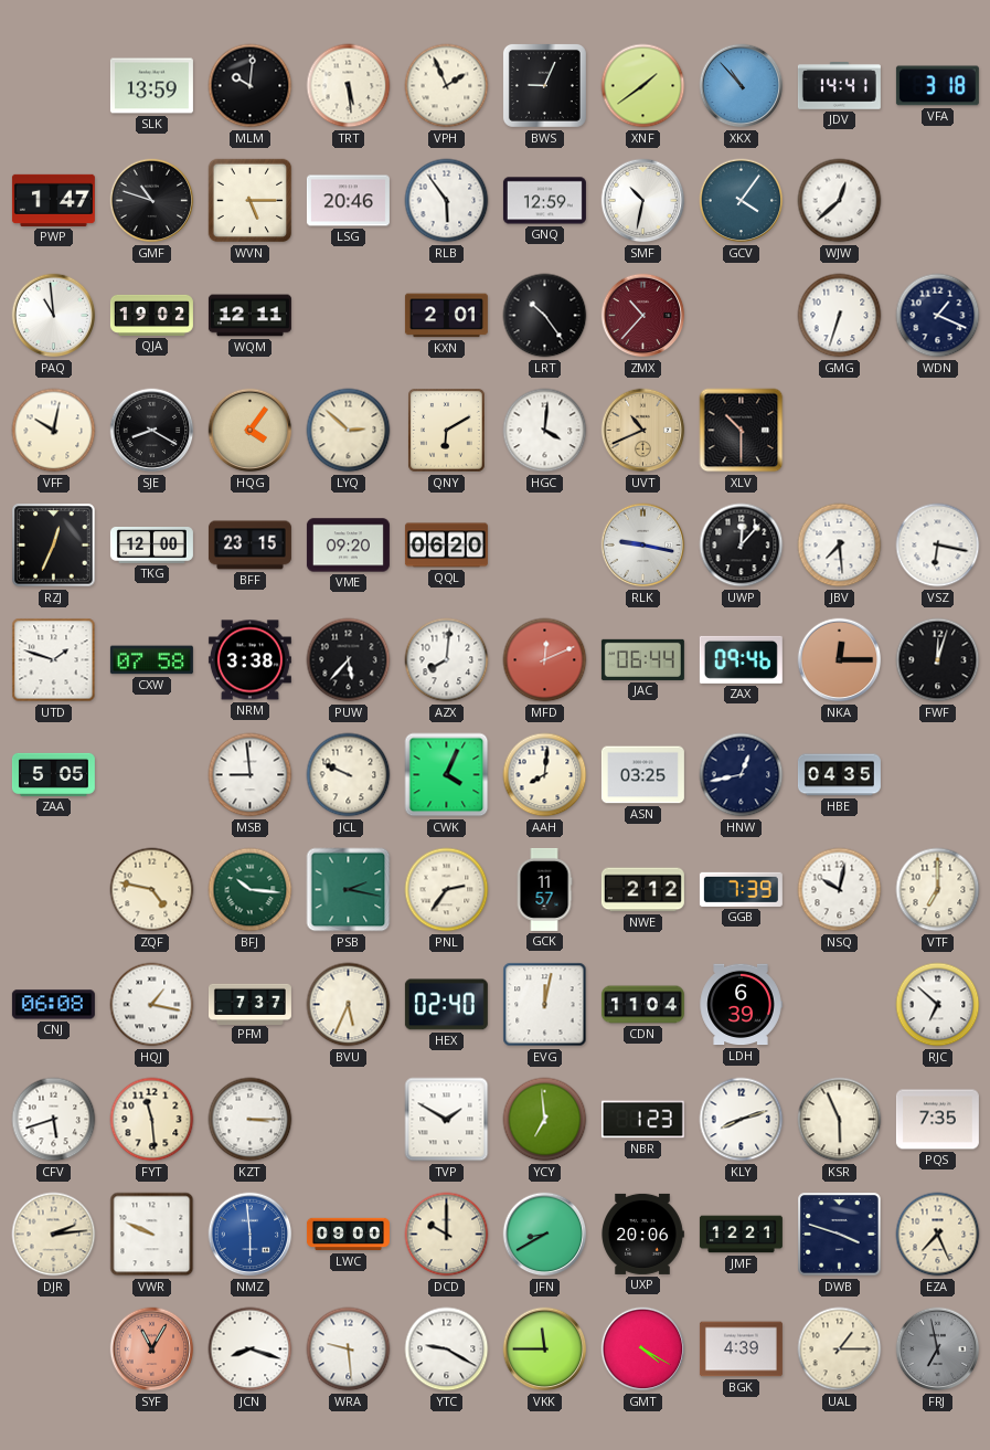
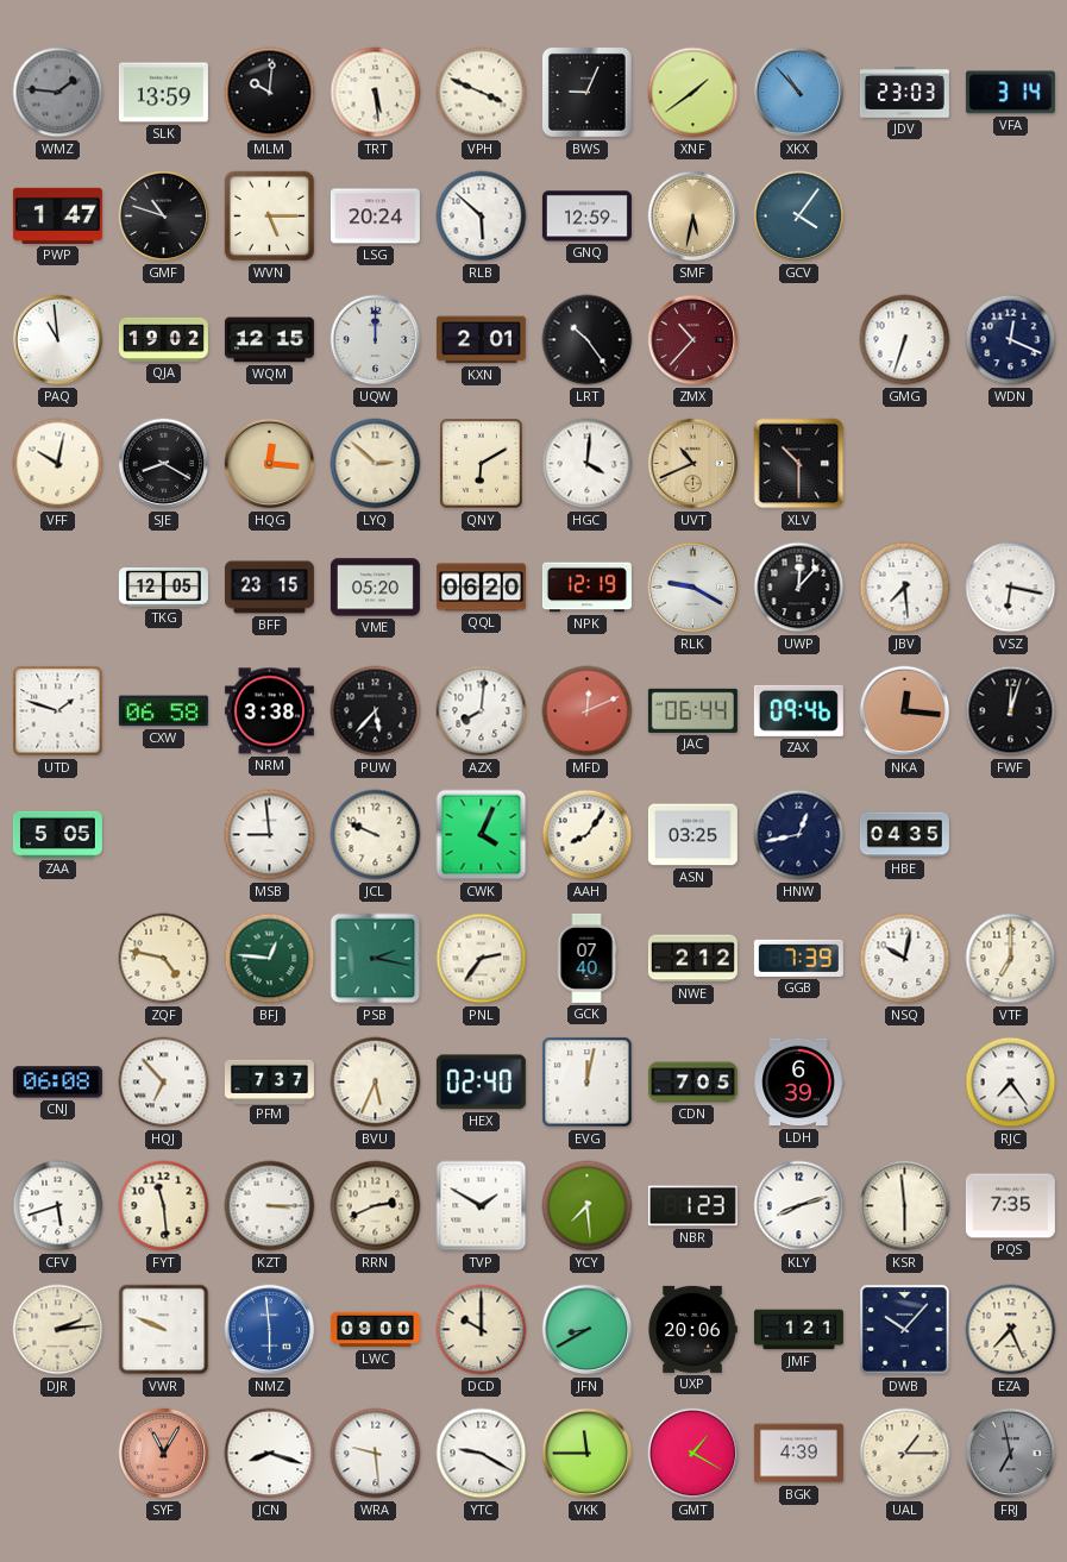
WMZ: none -> 1:46
VPH: 1:56 -> 3:49
JDV: 14:41 -> 23:03
VFA: 3:18 -> 3:14
LSG: 20:46 -> 20:24
RLB: 5:54 -> 5:52
SMF: 10:32 -> 5:32
SMF dial: white -> champagne
WJW: 12:38 -> none
WQM: 12:11 -> 12:15
UQW: none -> 12:00
WDN: 1:19 -> 12:19
HQG: 4:06 -> 12:16
RZJ: 12:34 -> none
TKG: 12:00 -> 12:05
VME: 09:20 -> 05:20
NPK: none -> 12:19
RLK: 9:17 -> 9:20
CXW: 07:58 -> 06:58
NKA: 12:15 -> 12:16
AAH: 8:01 -> 8:06
BFJ: 10:16 -> 12:46
GCK: 11:57 -> 07:40
HQJ: 1:17 -> 6:53
CDN: 11:04 -> 7:05
RJC: 6:52 -> 7:24
RRN: none -> 2:41
YCY: 6:59 -> 7:29
KSR: 5:56 -> 5:59
JMF: 12:21 -> 1:21
DWB: 3:48 -> 10:07
GMT: 4:20 -> 1:20
